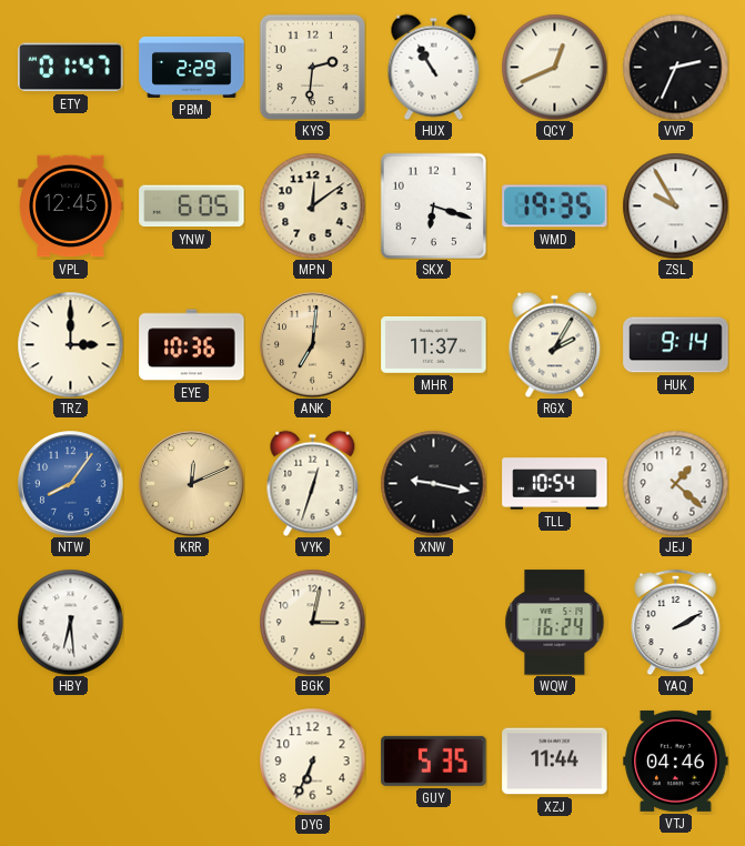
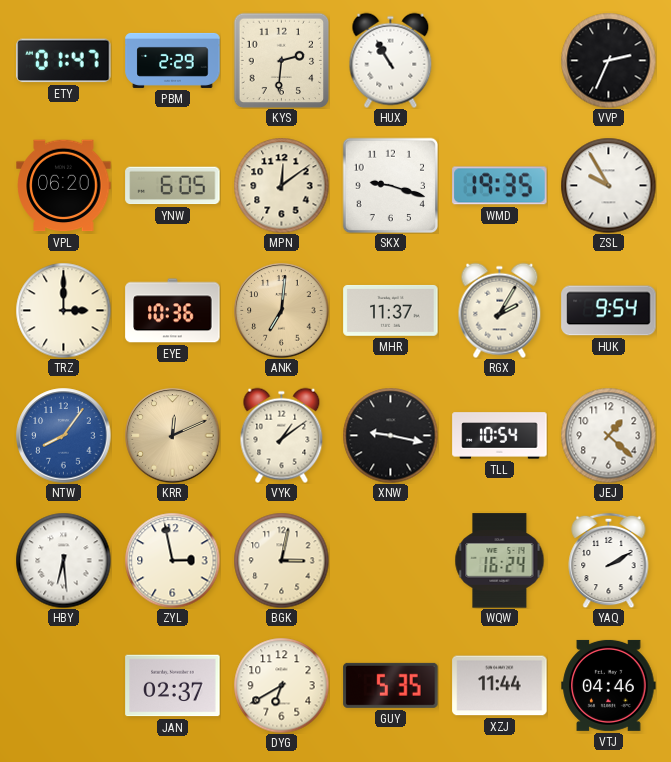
QCY: 12:41 -> none
VPL: 12:45 -> 06:20
SKX: 6:18 -> 9:18
HUK: 9:14 -> 9:54
VYK: 12:33 -> 1:09
ZYL: none -> 2:58
JAN: none -> 02:37
DYG: 6:34 -> 6:40
